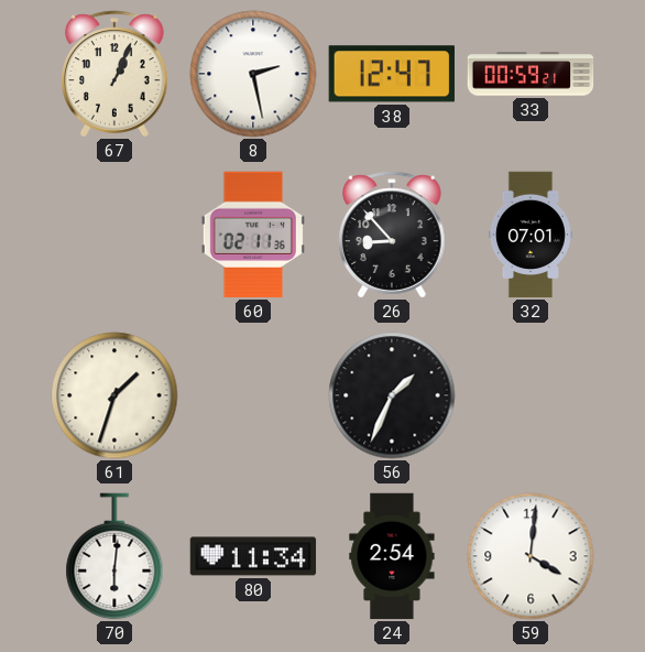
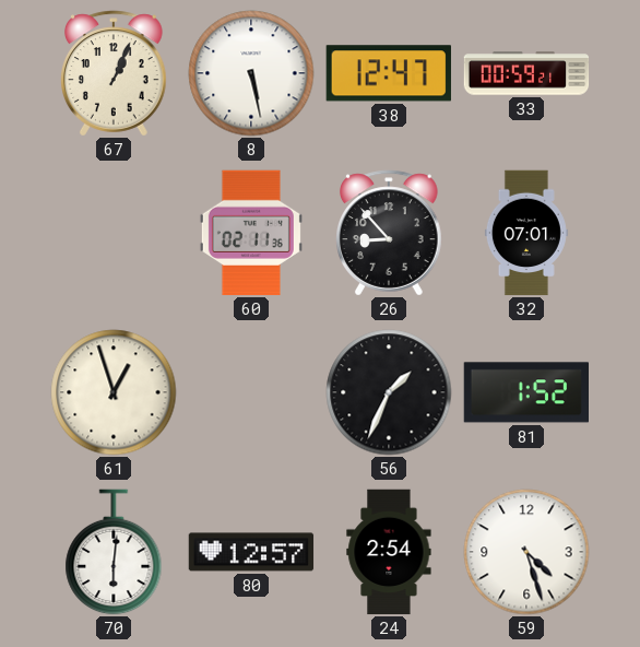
8: 2:28 -> 5:28
61: 1:33 -> 12:57
81: none -> 1:52
80: 11:34 -> 12:57
59: 4:01 -> 4:27
